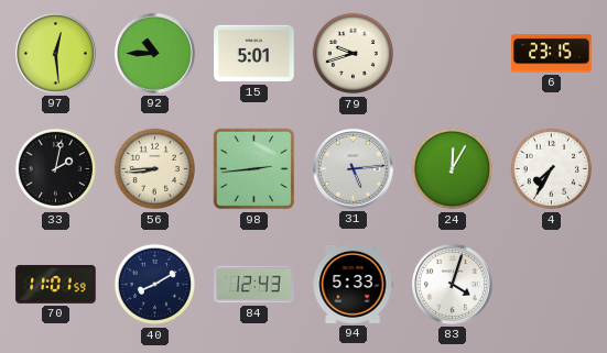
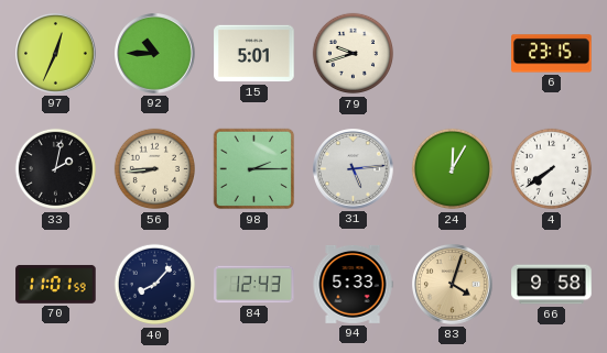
97: 12:29 -> 12:34
98: 2:44 -> 2:15
4: 7:35 -> 7:39
40: 8:10 -> 8:07
83 dial: white -> champagne
66: none -> 9:58
